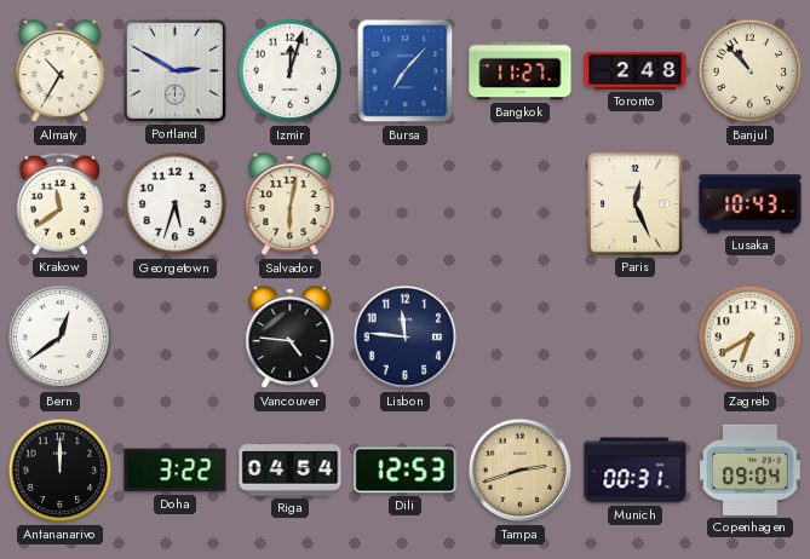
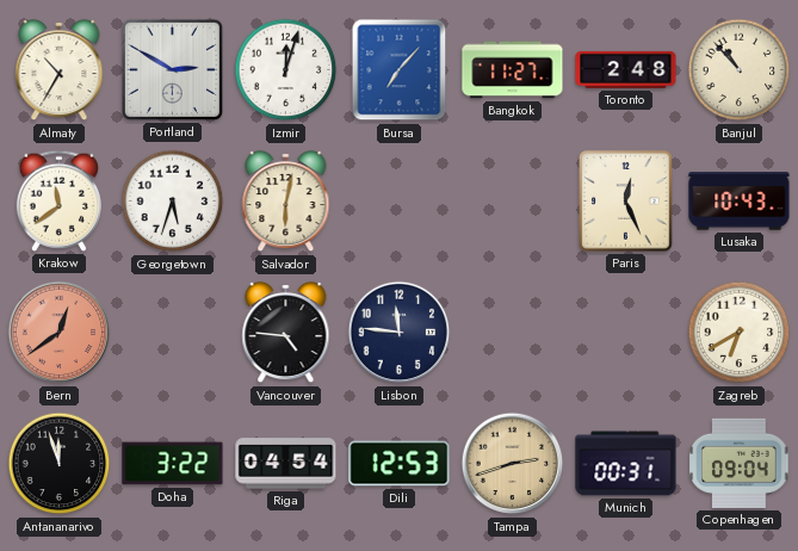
Bern dial: white -> salmon
Antananarivo: 12:00 -> 11:57
